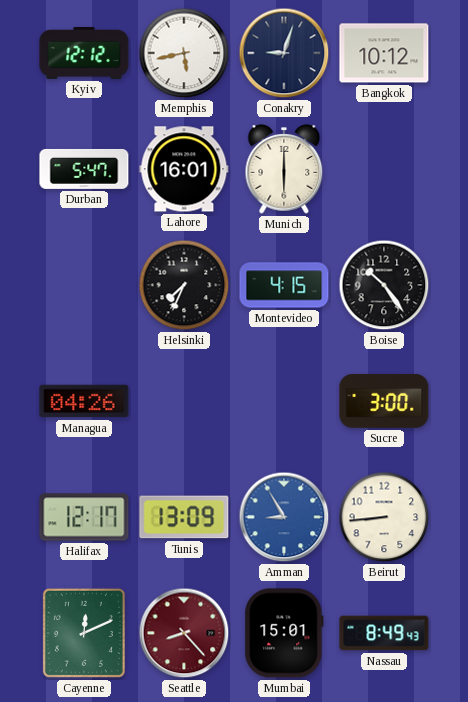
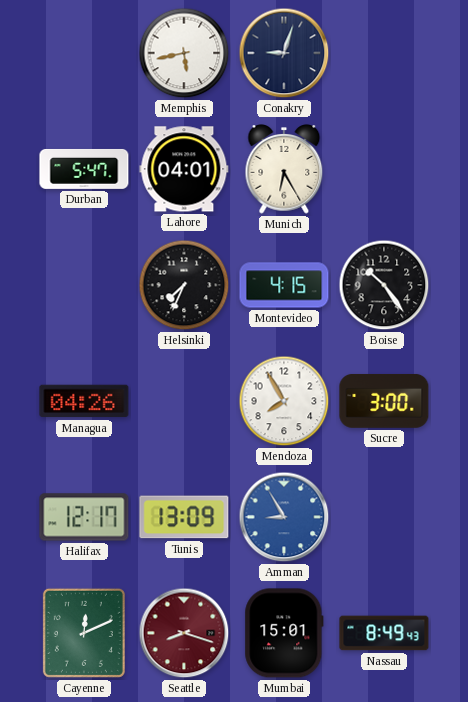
Kyiv: 12:12 -> none
Bangkok: 10:12 -> none
Lahore: 16:01 -> 04:01
Munich: 6:00 -> 6:25
Mendoza: none -> 7:55
Beirut: 8:44 -> none
Seattle: 8:23 -> 8:18
